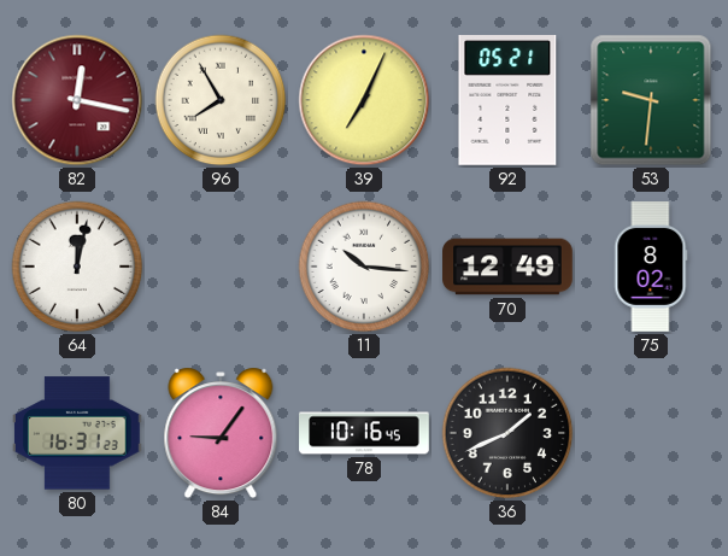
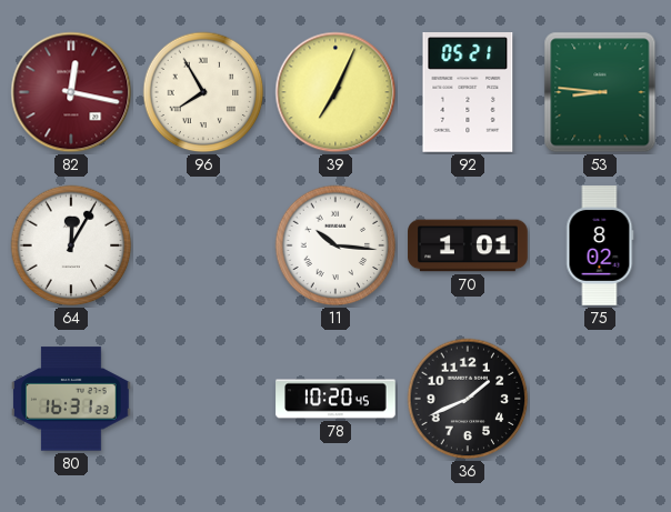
53: 9:31 -> 8:46
64: 12:02 -> 12:05
70: 12:49 -> 1:01
84: 9:06 -> none
78: 10:16 -> 10:20
